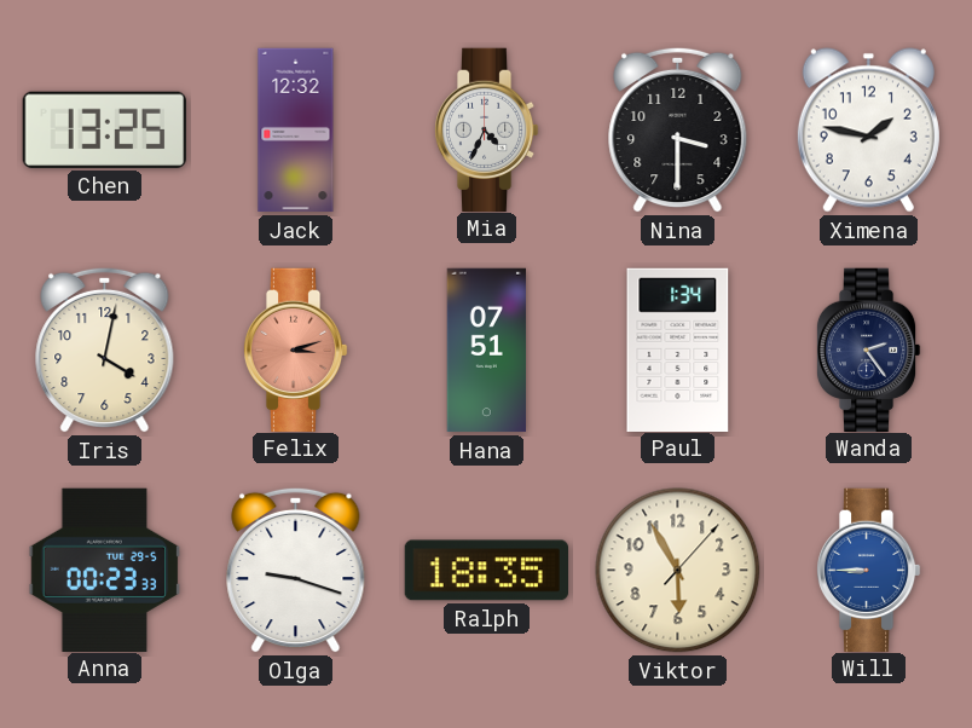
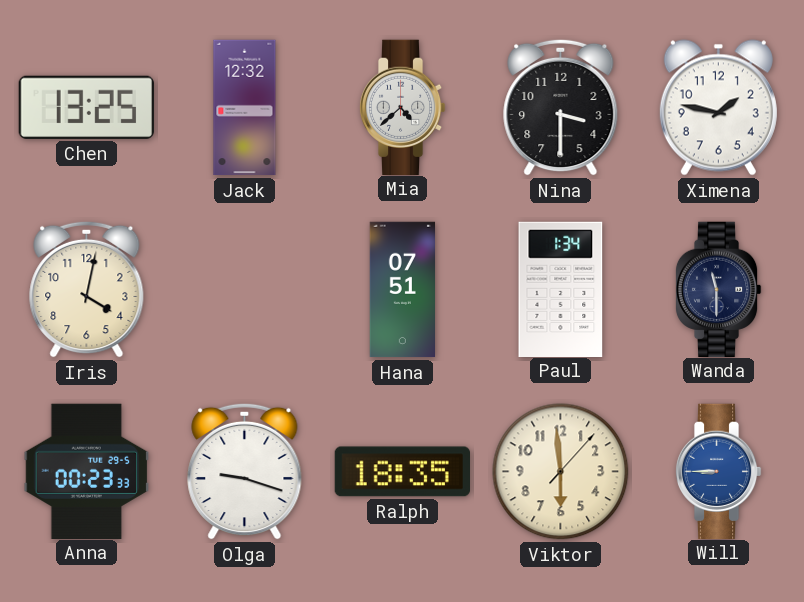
Mia: 4:34 -> 4:38
Felix: 3:12 -> none
Wanda: 2:24 -> 11:30
Viktor: 5:55 -> 5:59
